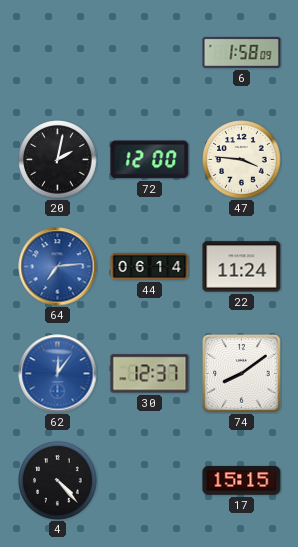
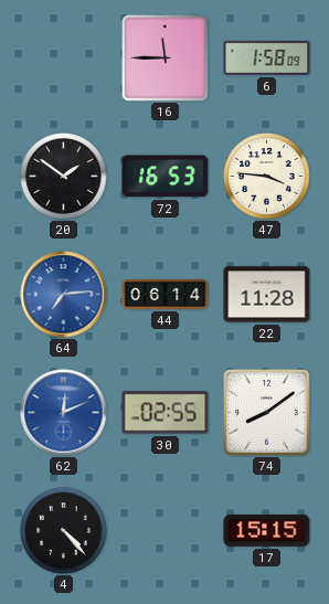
16: none -> 11:45
20: 2:02 -> 1:51
72: 12:00 -> 16:53
22: 11:24 -> 11:28
62: 12:06 -> 12:11
30: 12:37 -> 02:55
